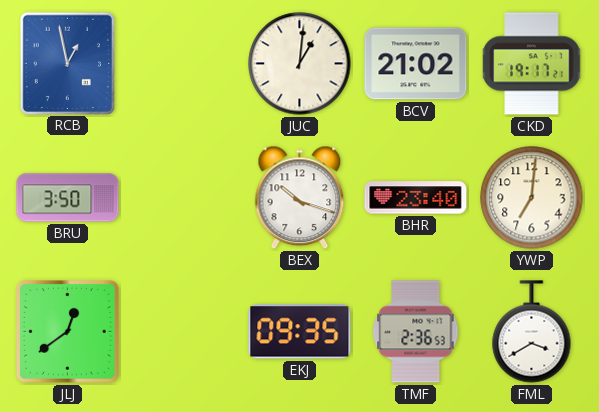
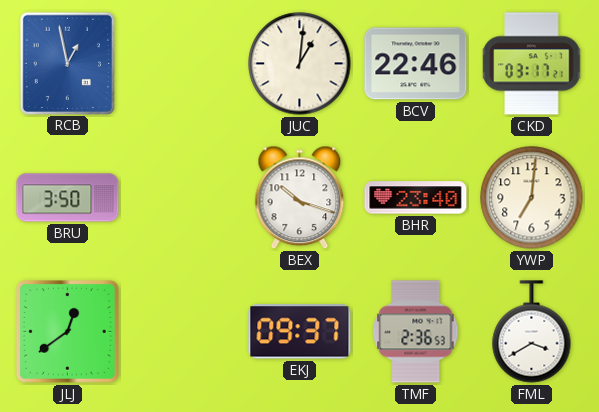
BCV: 21:02 -> 22:46
CKD: 19:17 -> 03:17
EKJ: 09:35 -> 09:37
